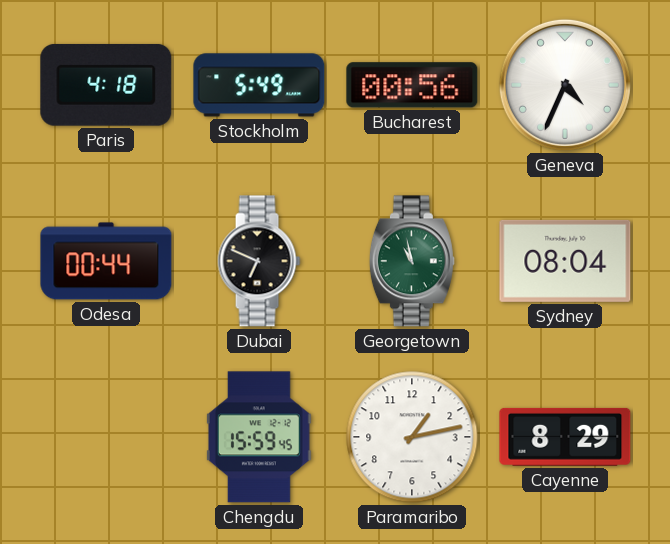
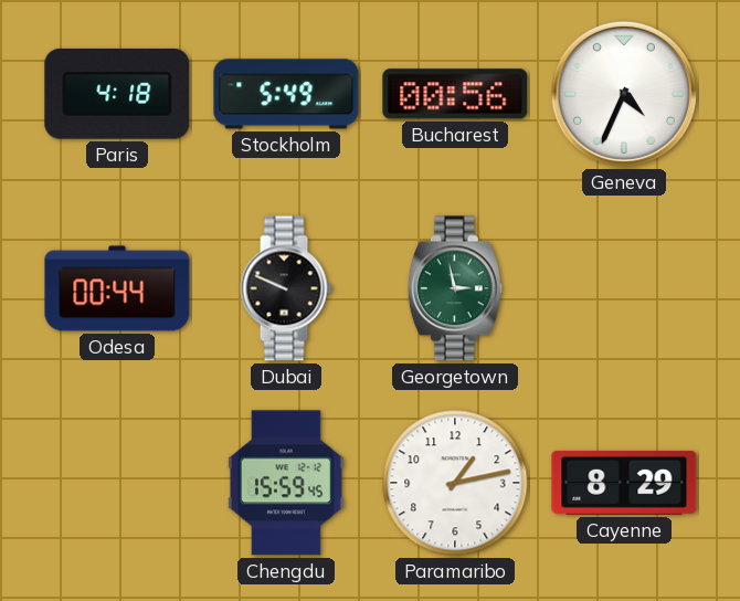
Dubai: 6:49 -> 9:49
Georgetown: 10:58 -> 2:58
Sydney: 08:04 -> none
